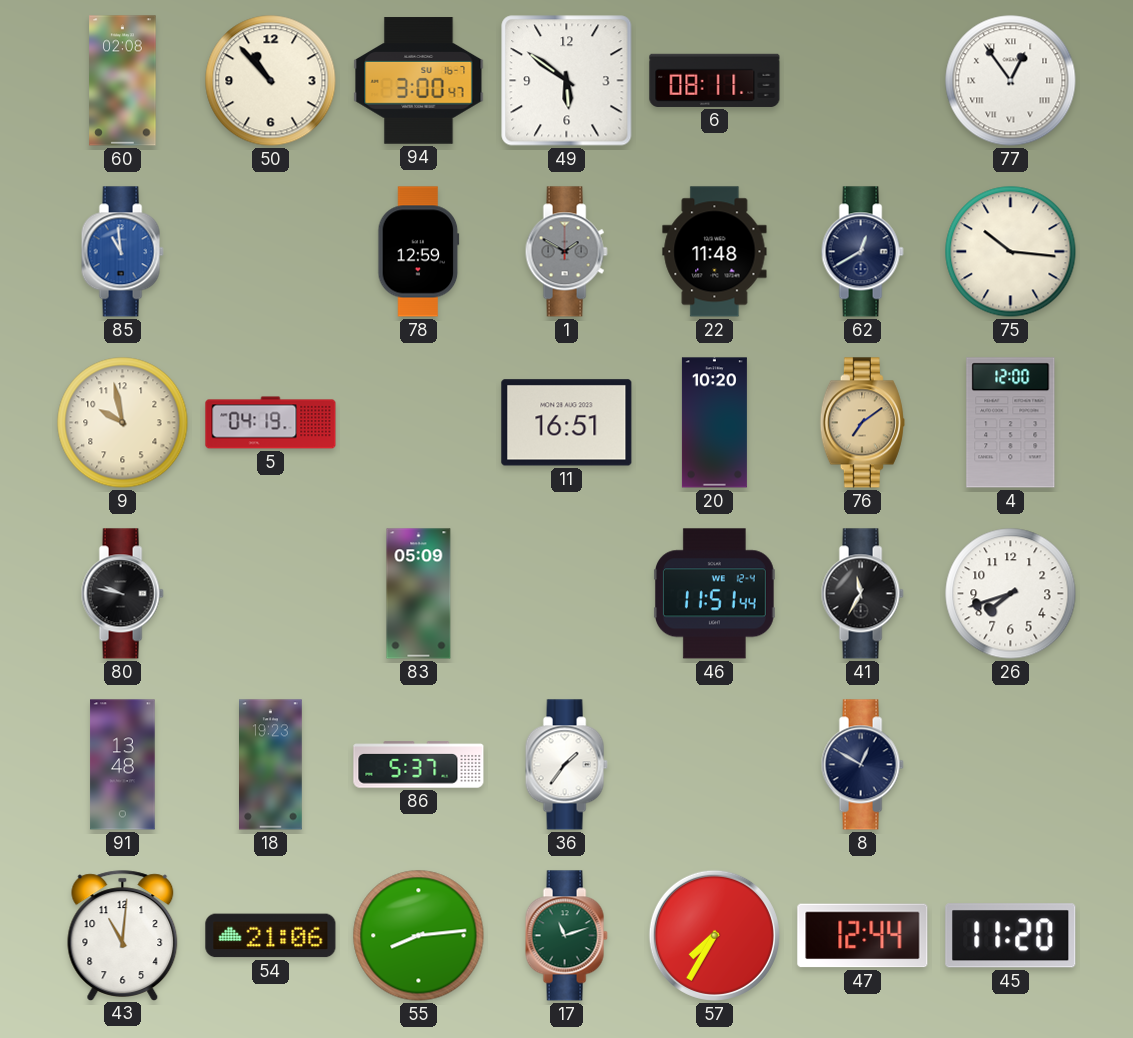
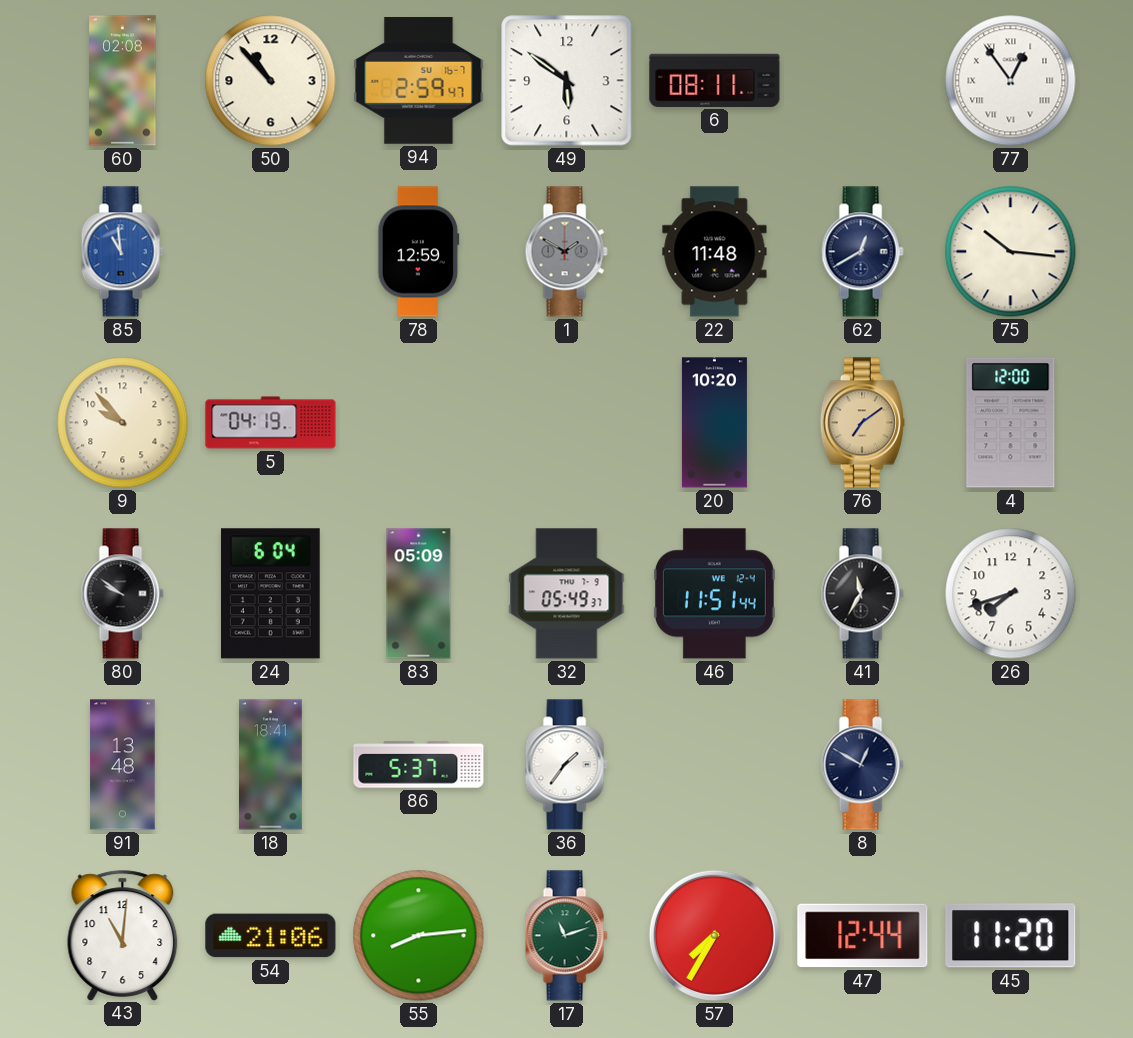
94: 3:00 -> 2:59
9: 9:58 -> 9:53
11: 16:51 -> none
80: 9:47 -> 9:51
24: none -> 6:04
32: none -> 05:49
18: 19:23 -> 18:41
